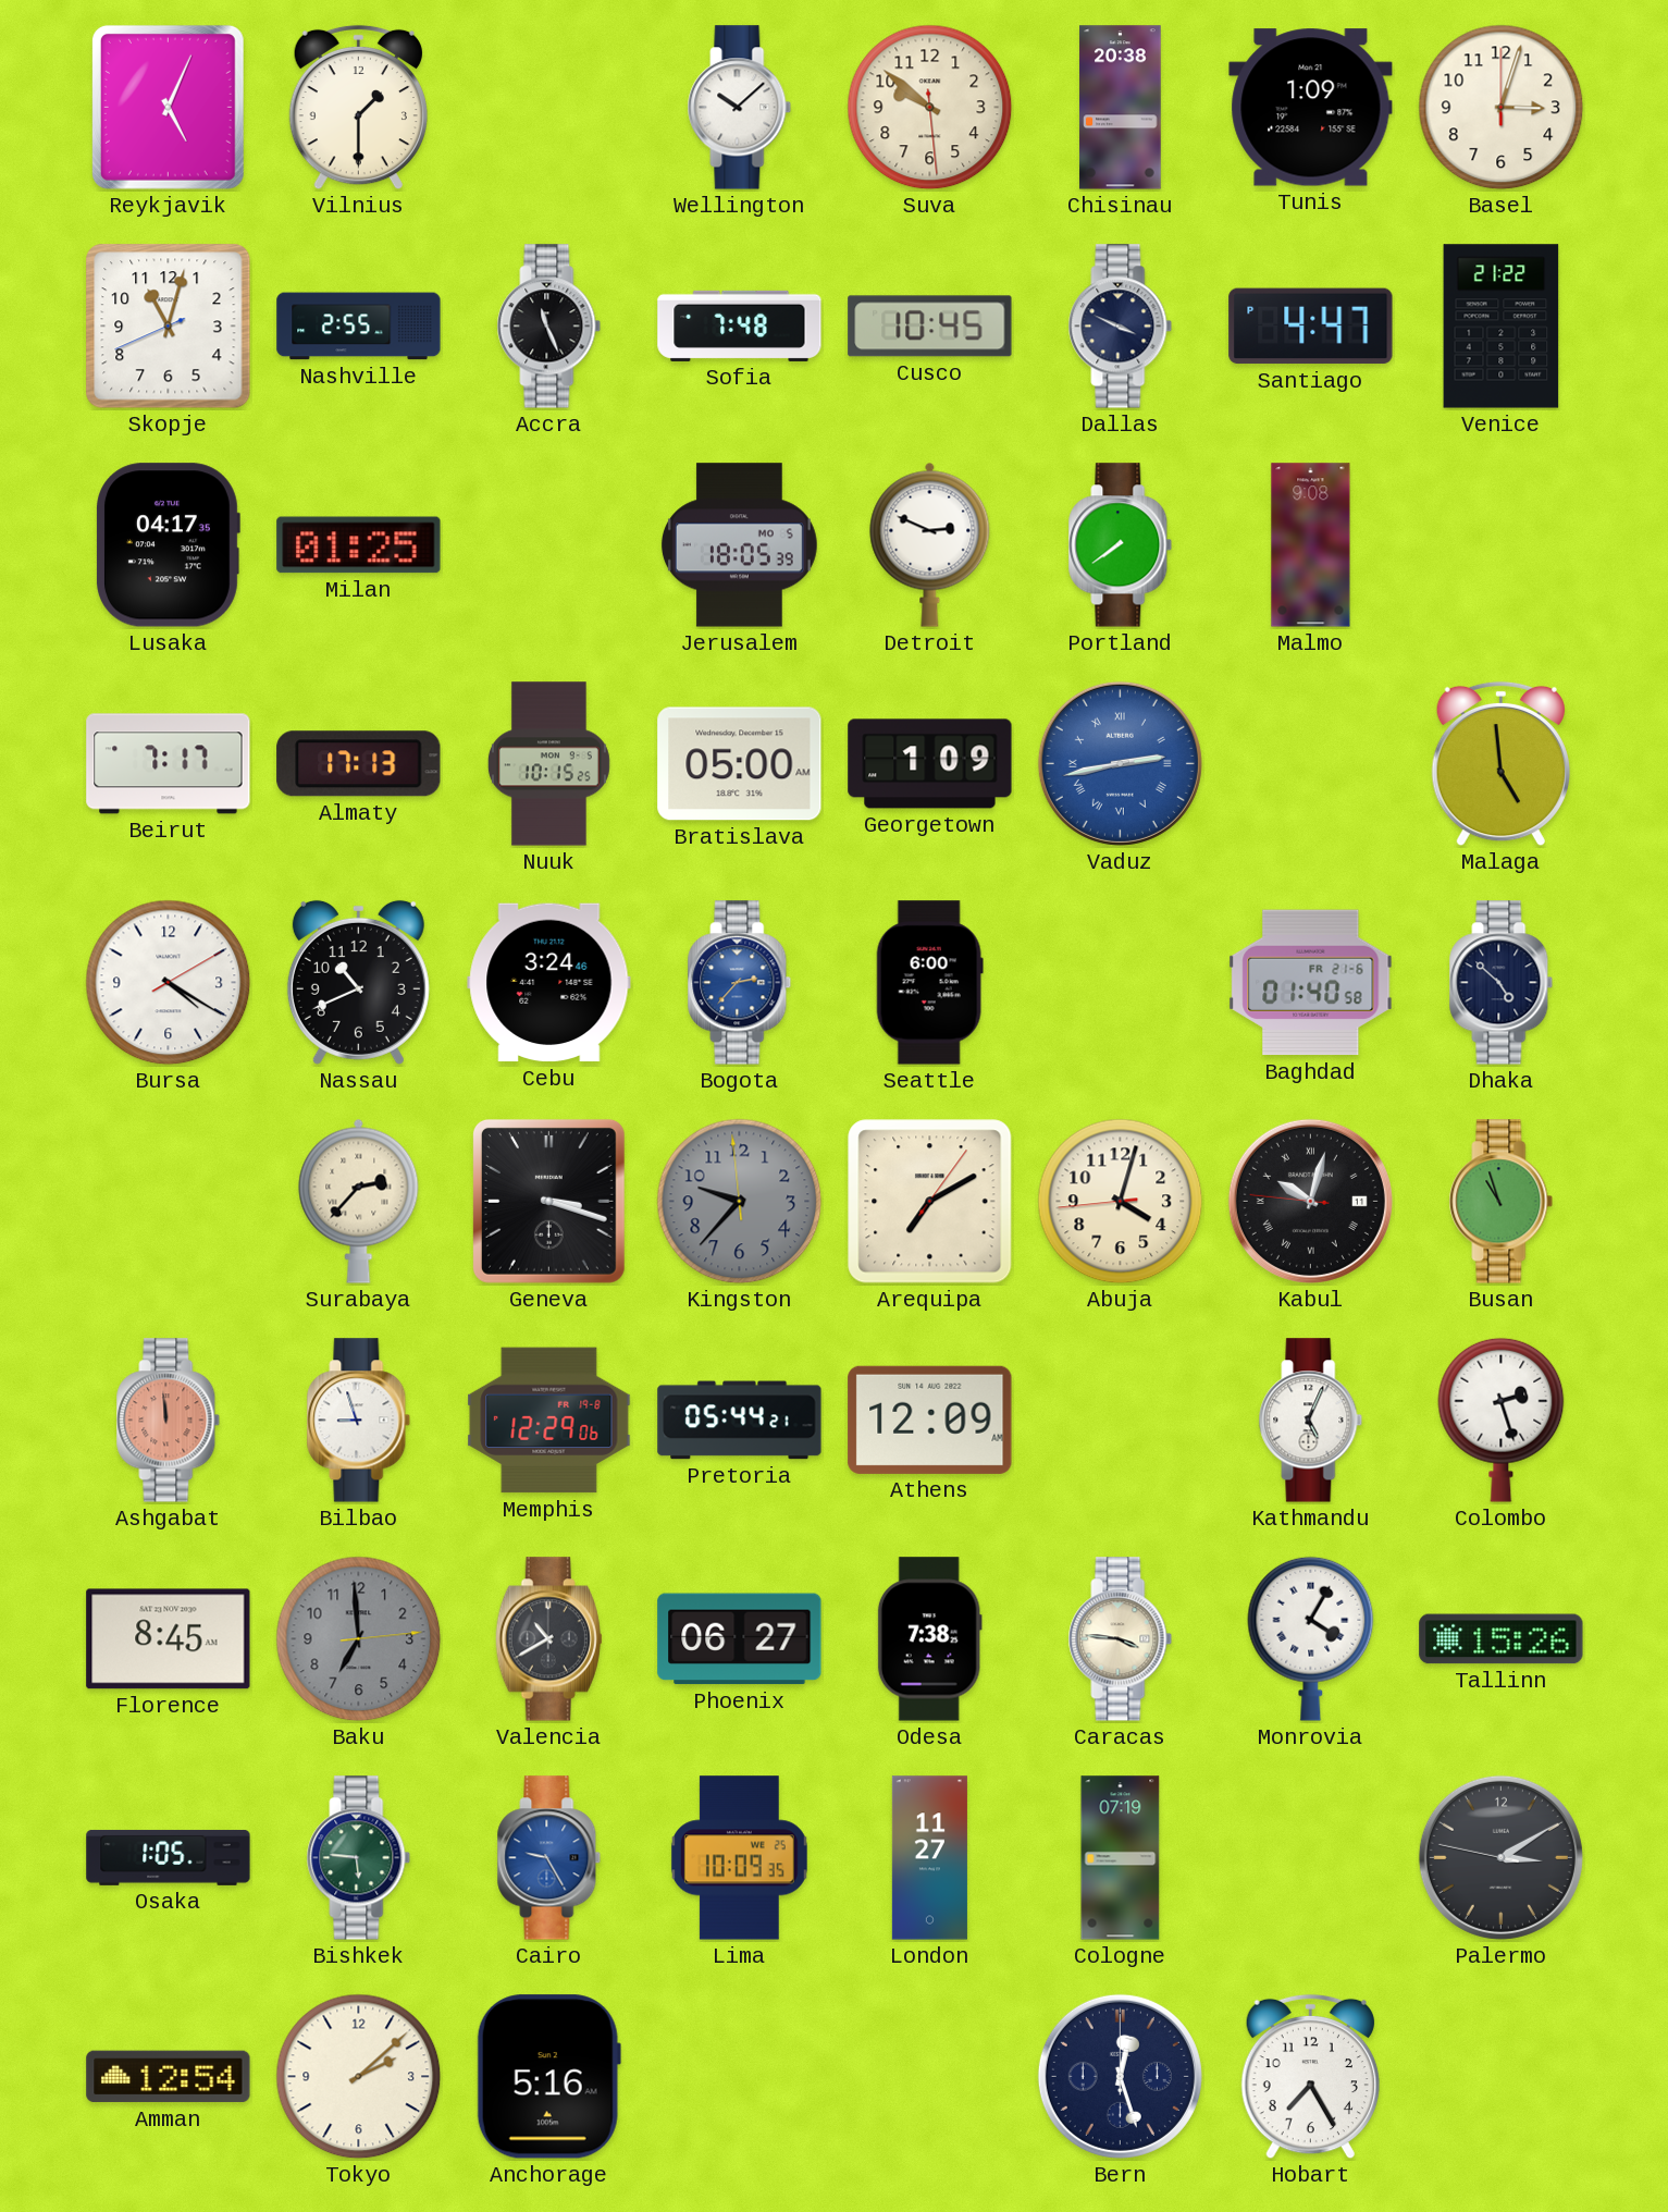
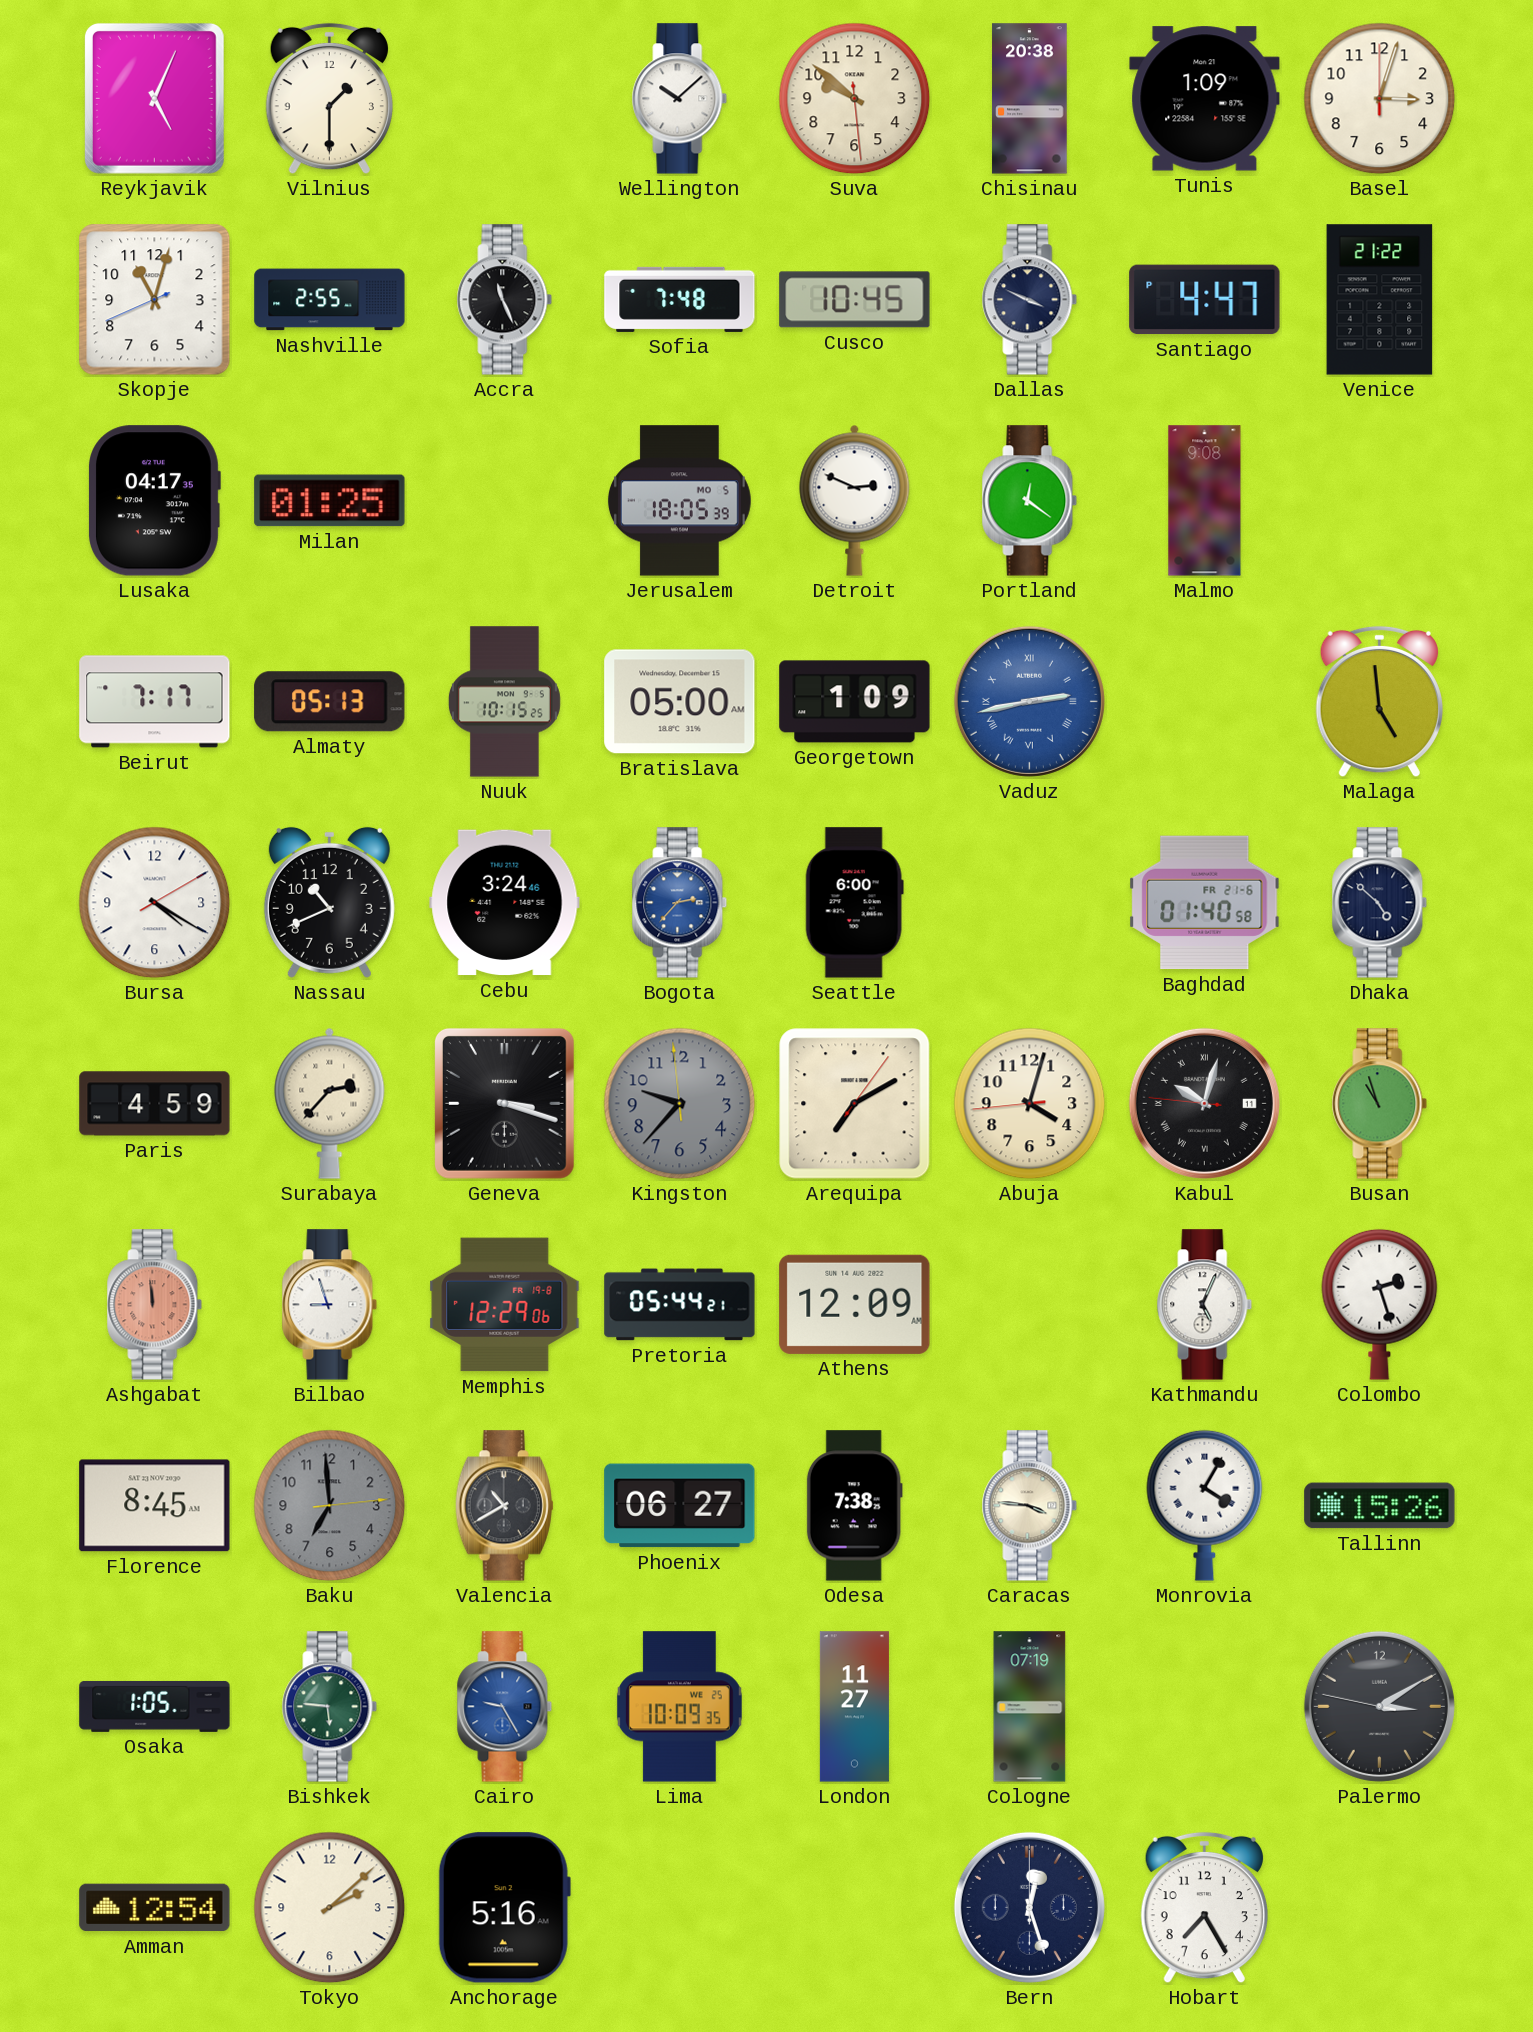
Portland: 7:39 -> 12:21
Almaty: 17:13 -> 05:13
Paris: none -> 4:59
